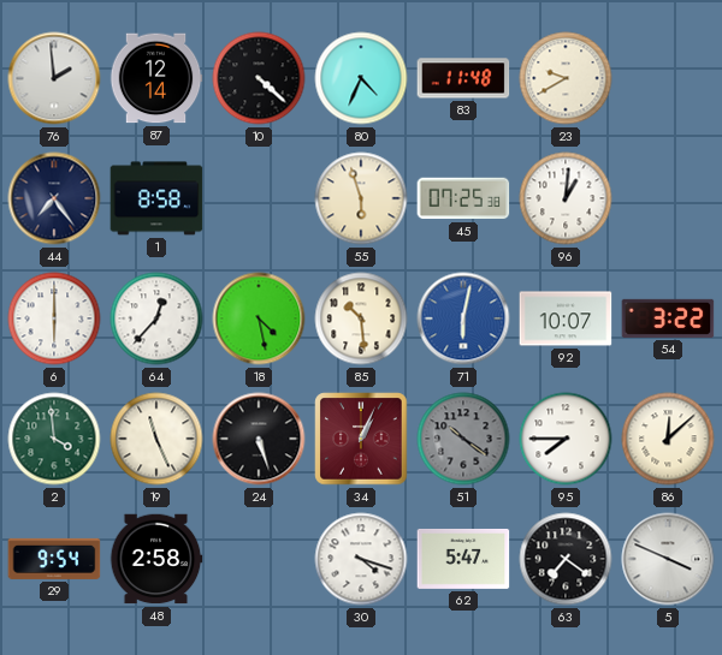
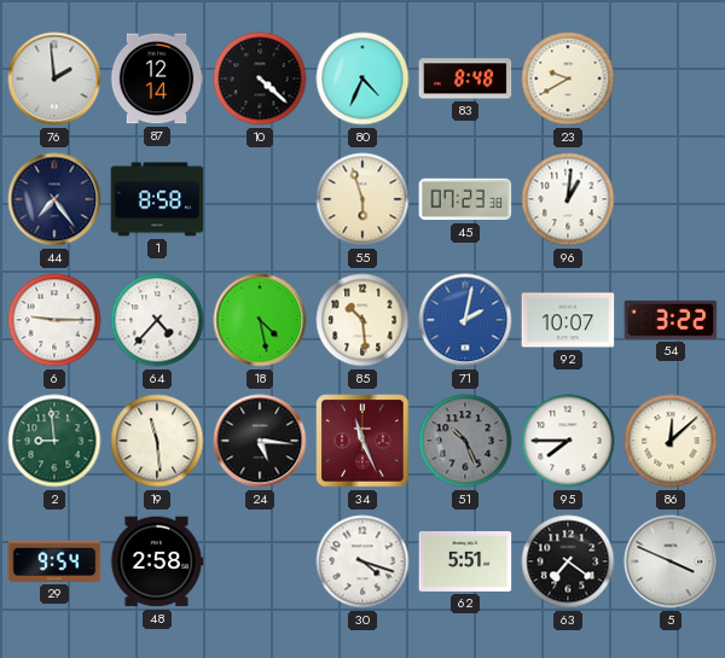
83: 11:48 -> 8:48
45: 07:25 -> 07:23
6: 6:00 -> 9:15
64: 12:37 -> 4:37
71: 6:02 -> 2:02
2: 3:59 -> 8:59
19: 11:26 -> 11:29
24: 5:27 -> 5:16
34: 1:04 -> 11:26
51: 10:21 -> 10:26
62: 5:47 -> 5:51
